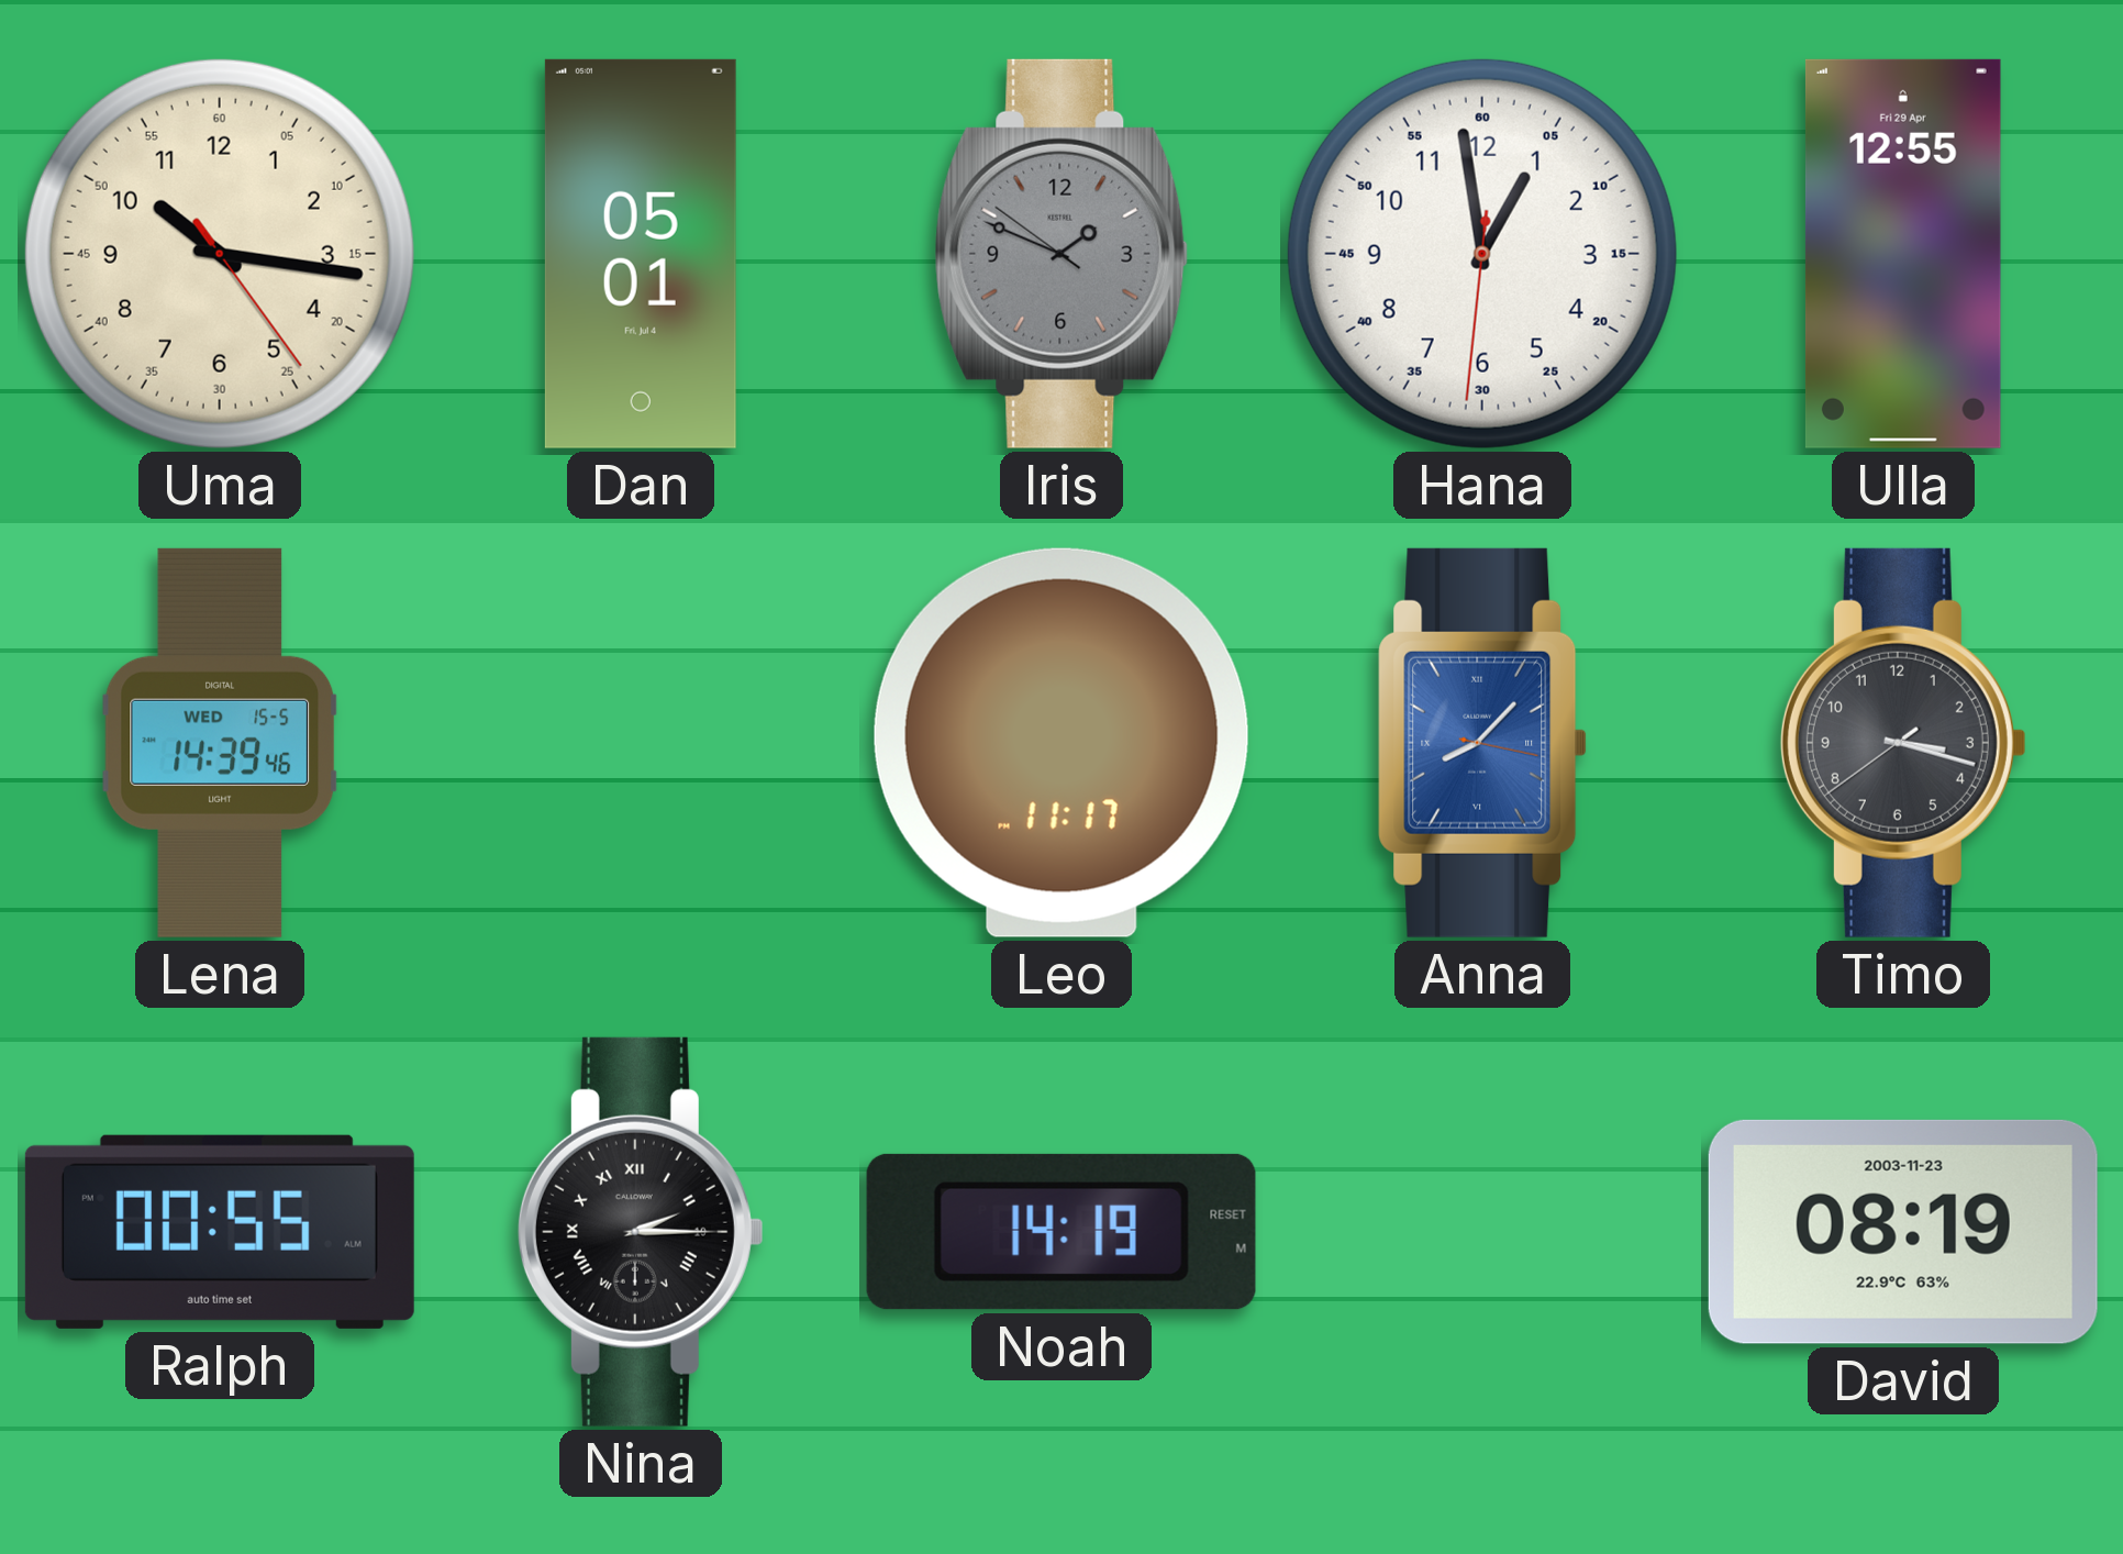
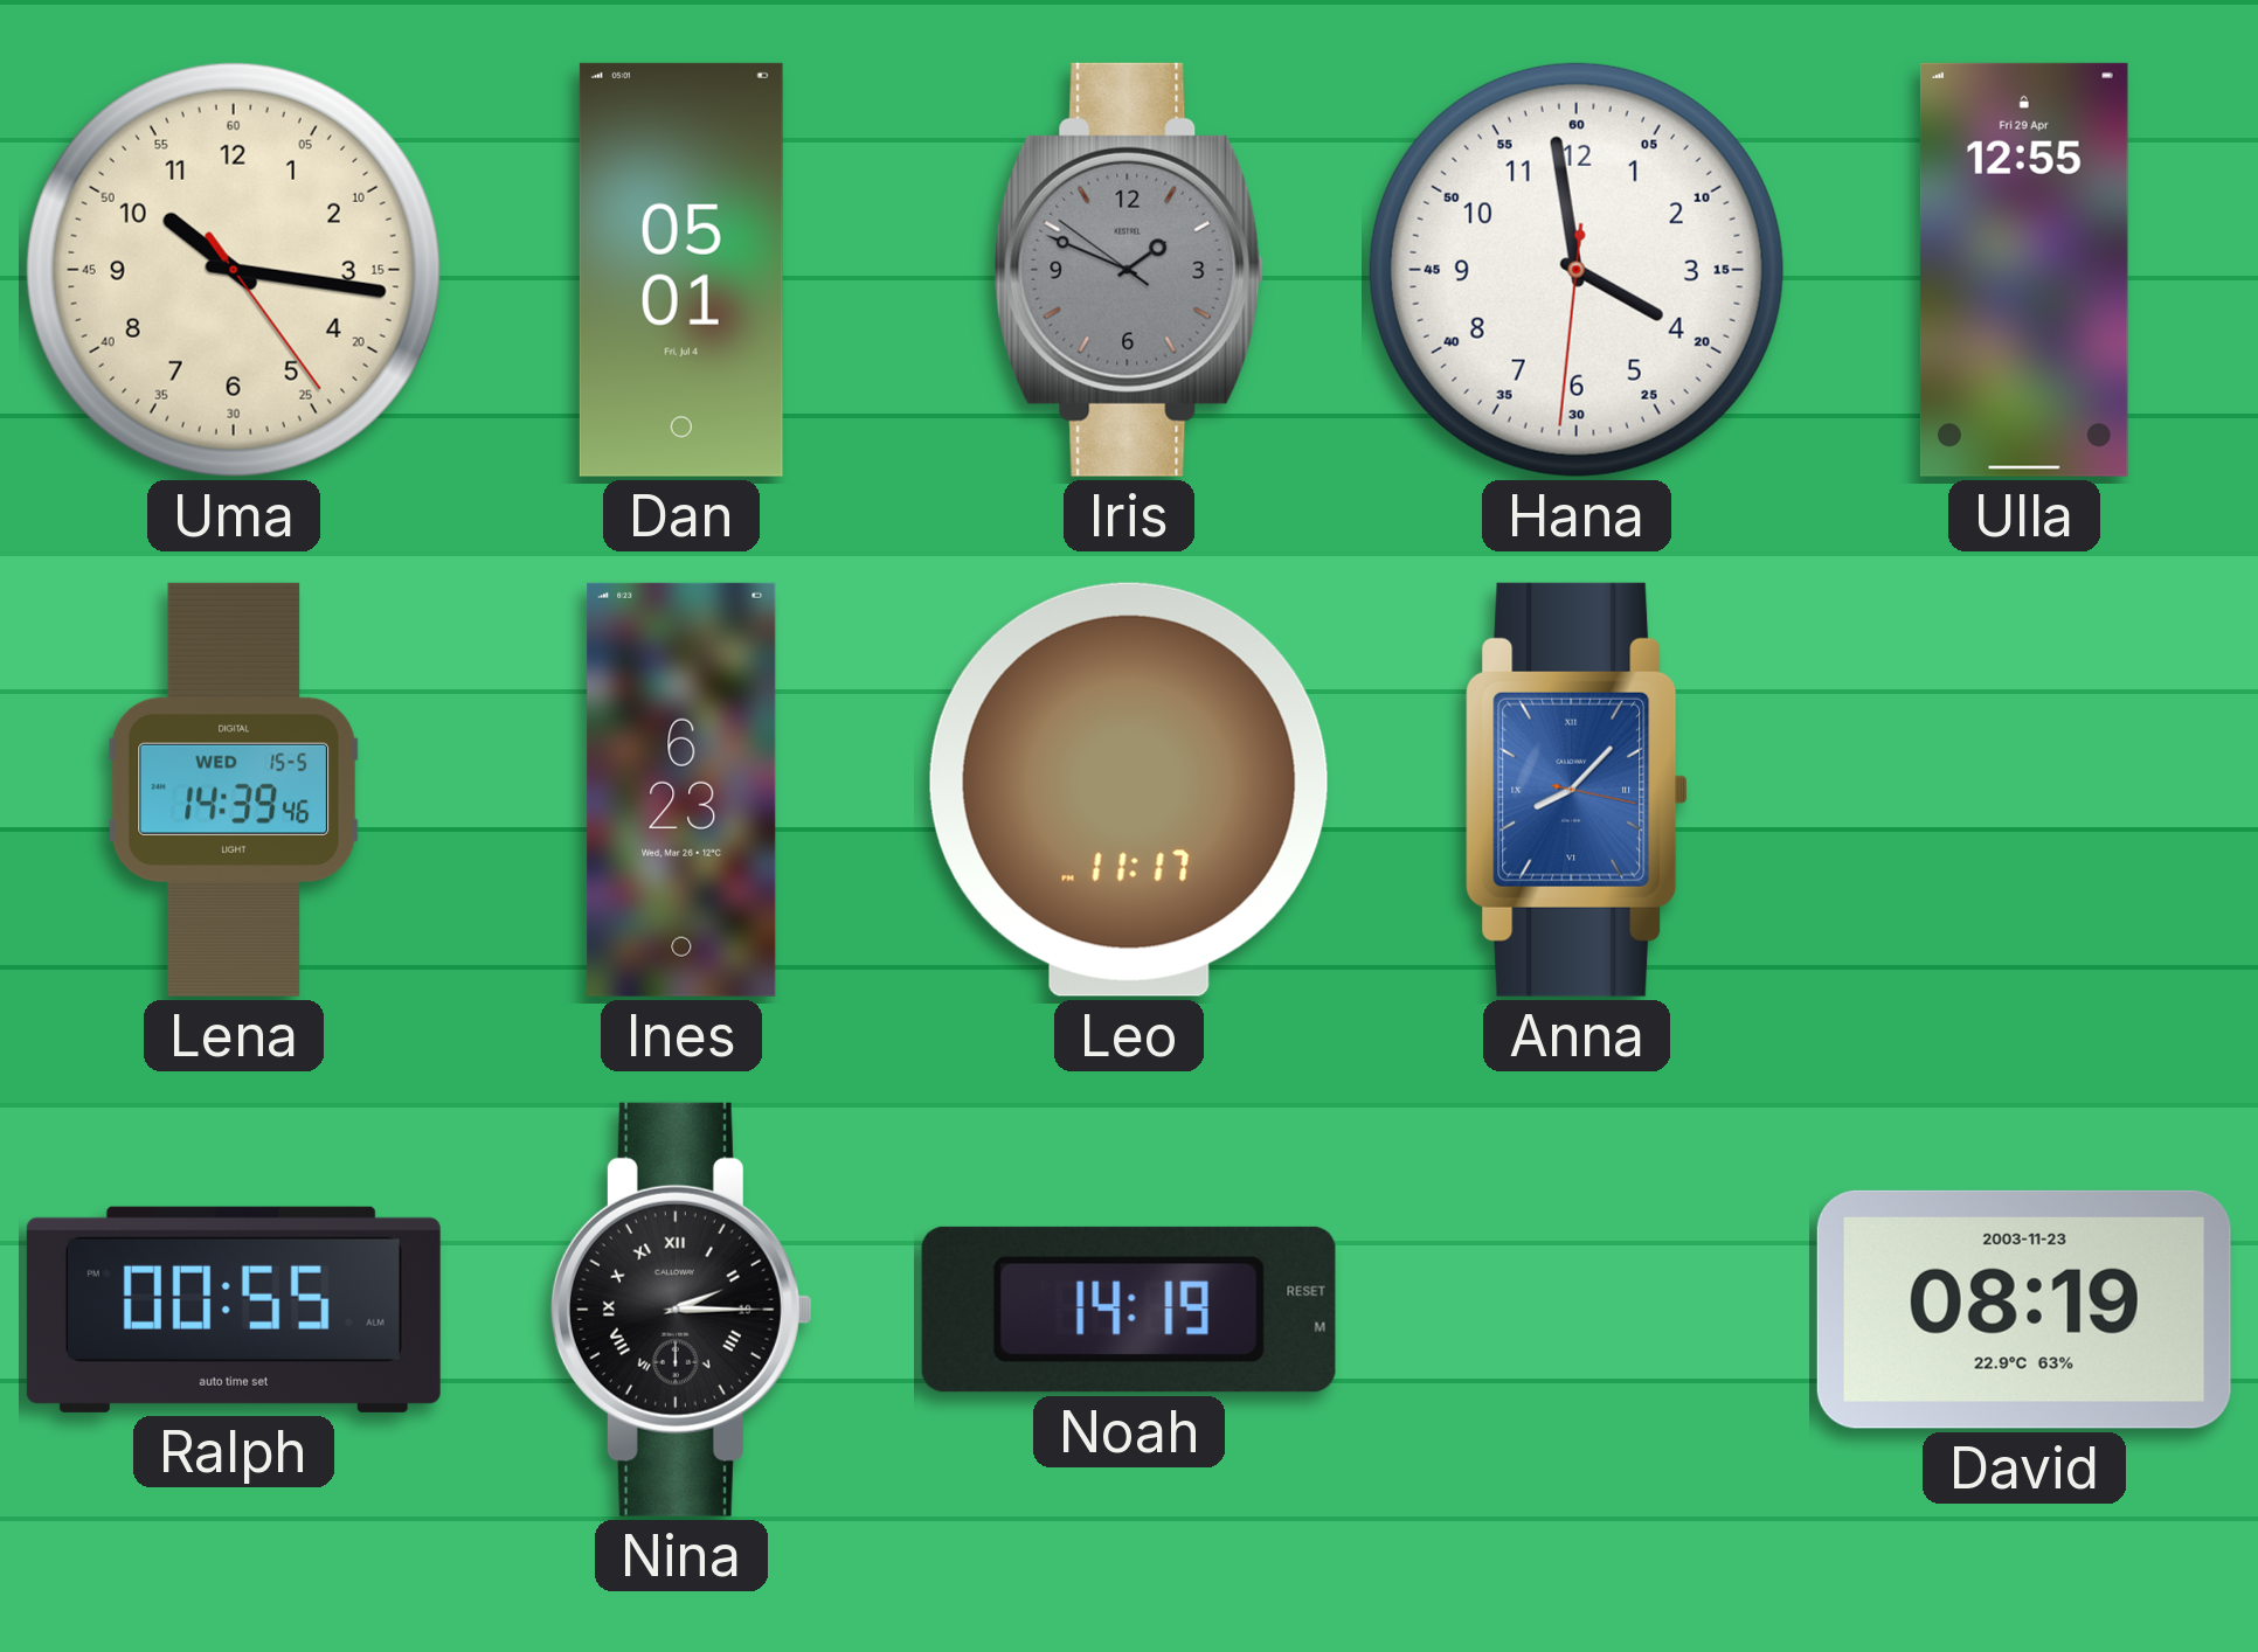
Hana: 12:58 -> 3:58
Ines: none -> 6:23
Timo: 3:17 -> none
